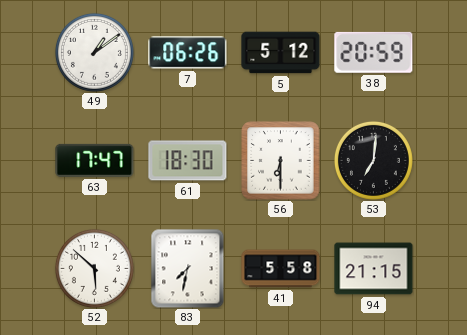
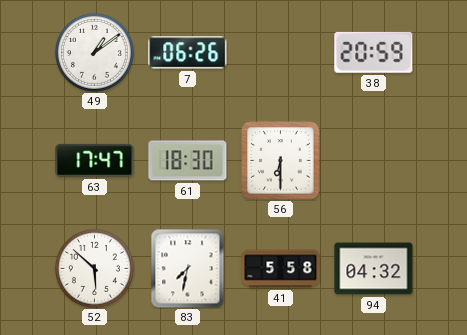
5: 5:12 -> none
53: 7:01 -> none
94: 21:15 -> 04:32
